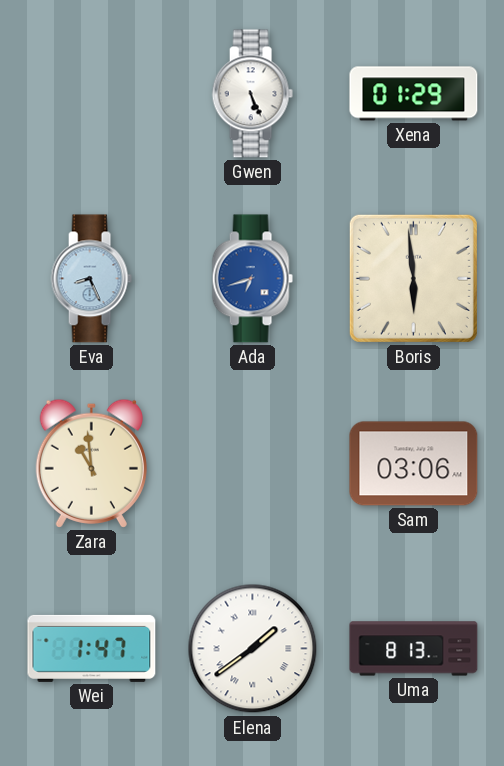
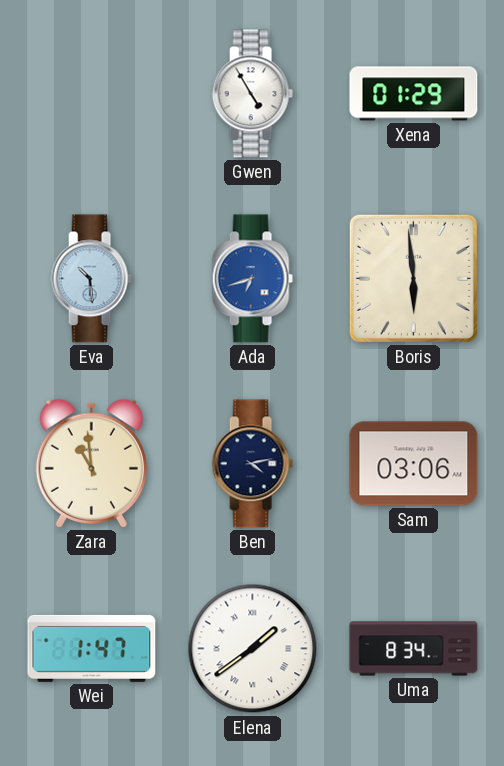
Gwen: 5:26 -> 4:55
Eva: 8:26 -> 10:29
Ben: none -> 4:13
Uma: 8:13 -> 8:34
